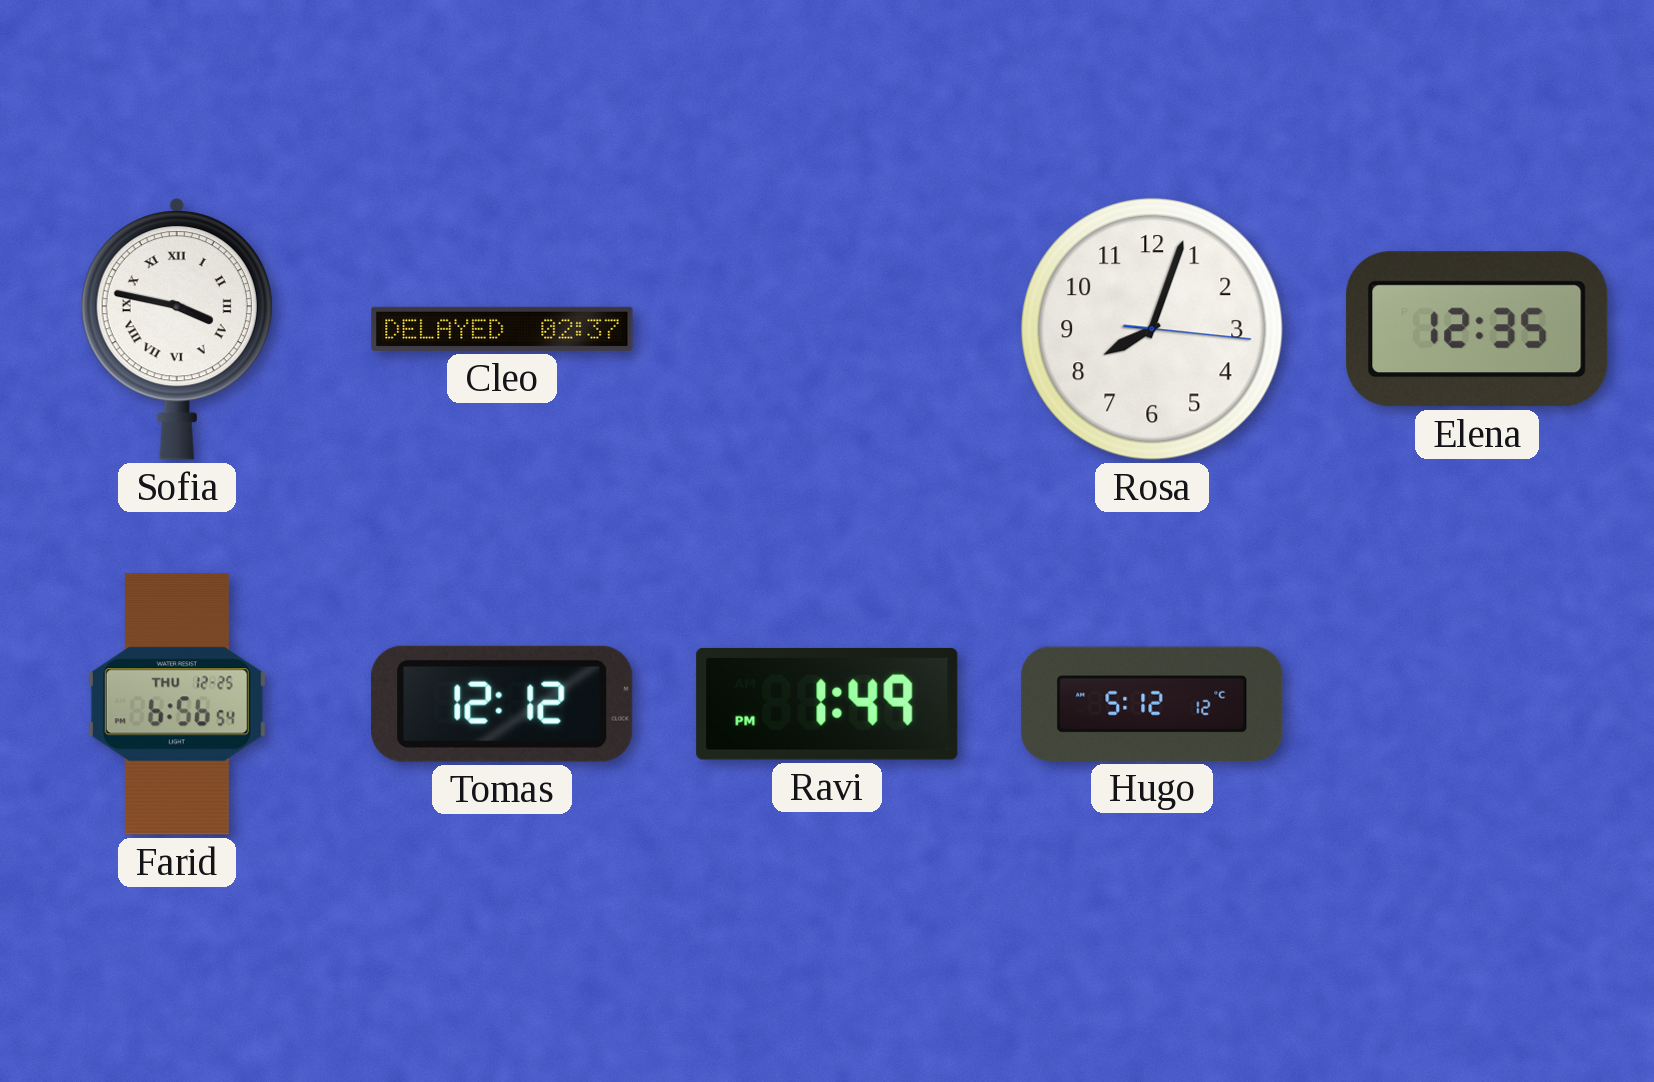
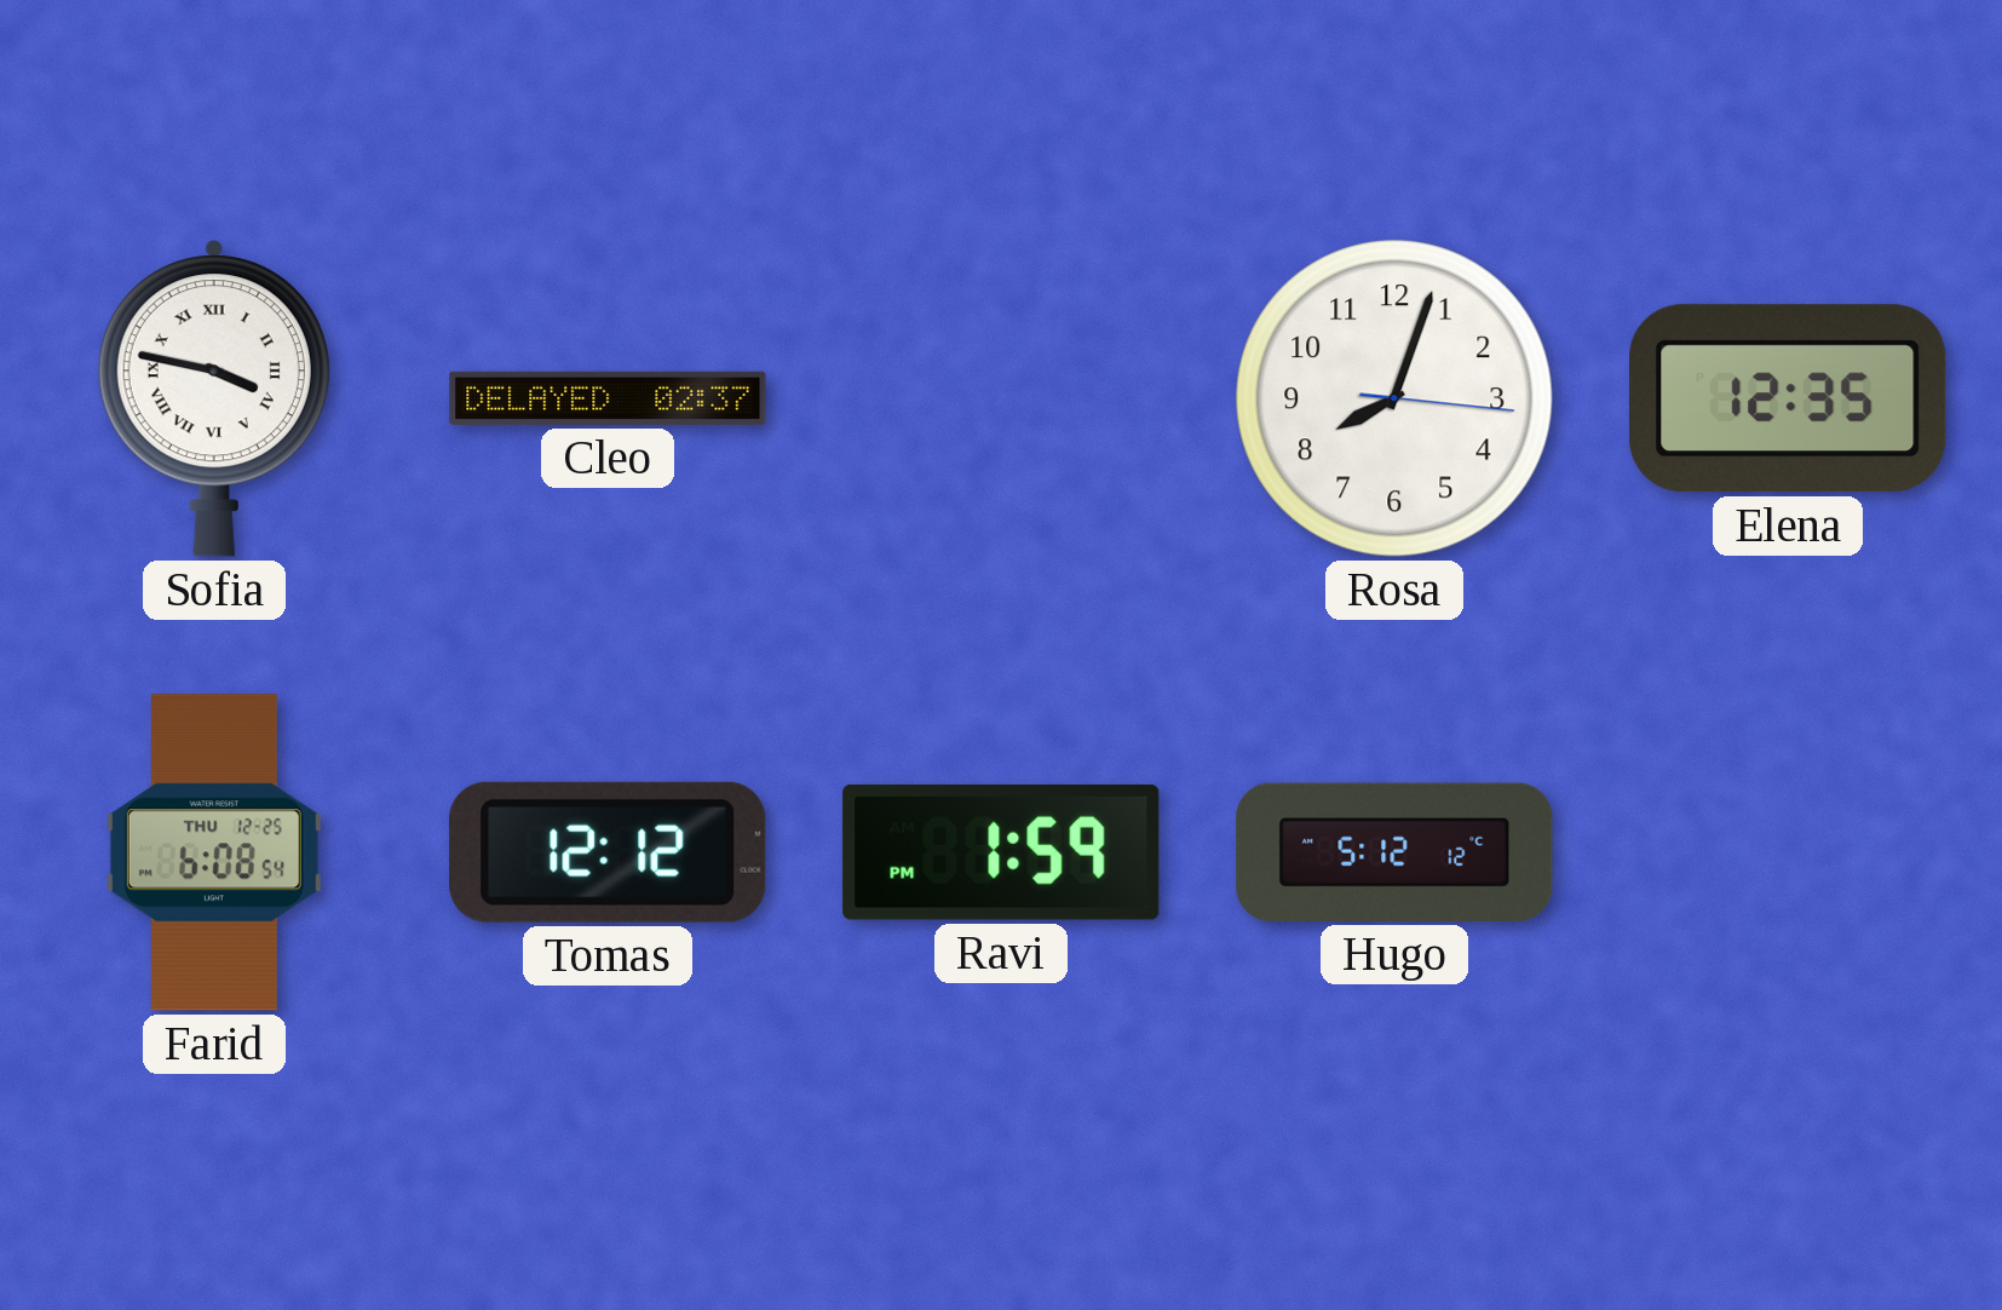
Farid: 6:56 -> 6:08
Ravi: 1:49 -> 1:59
